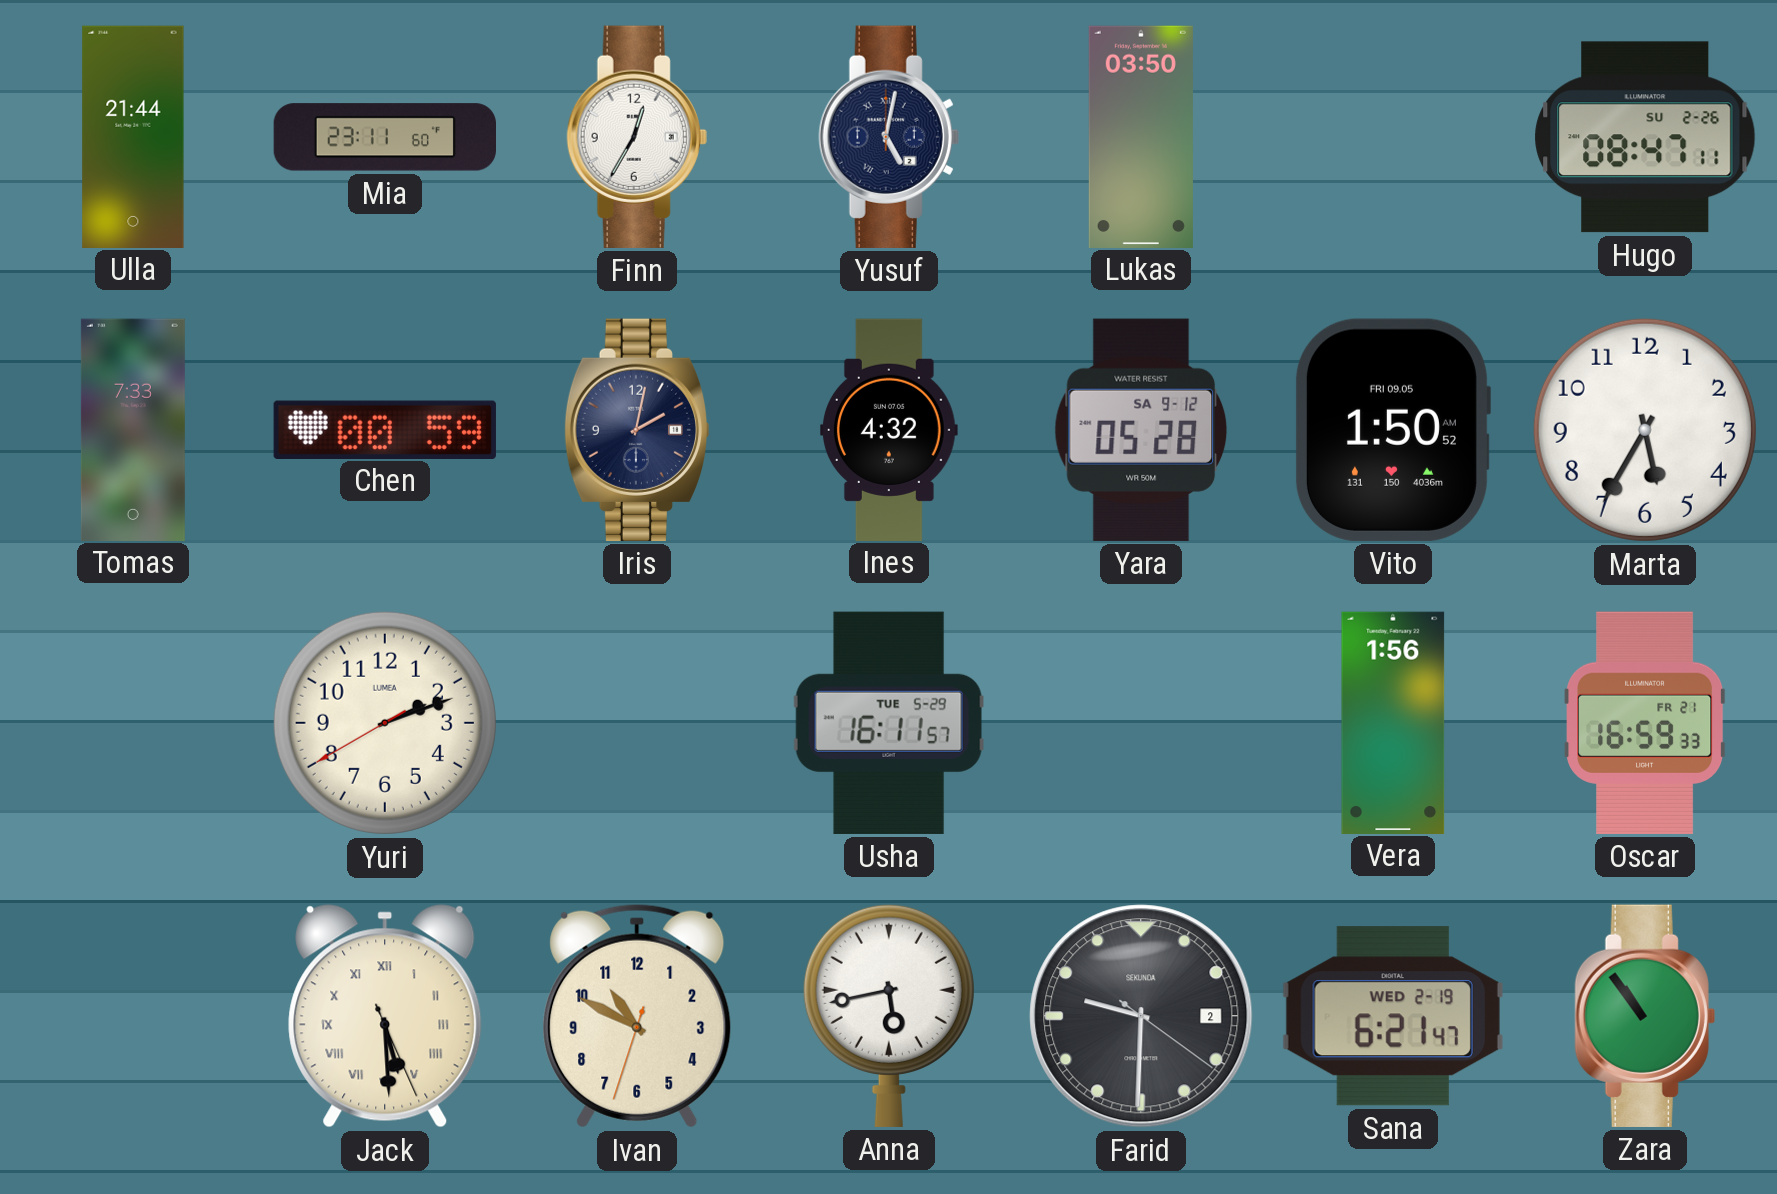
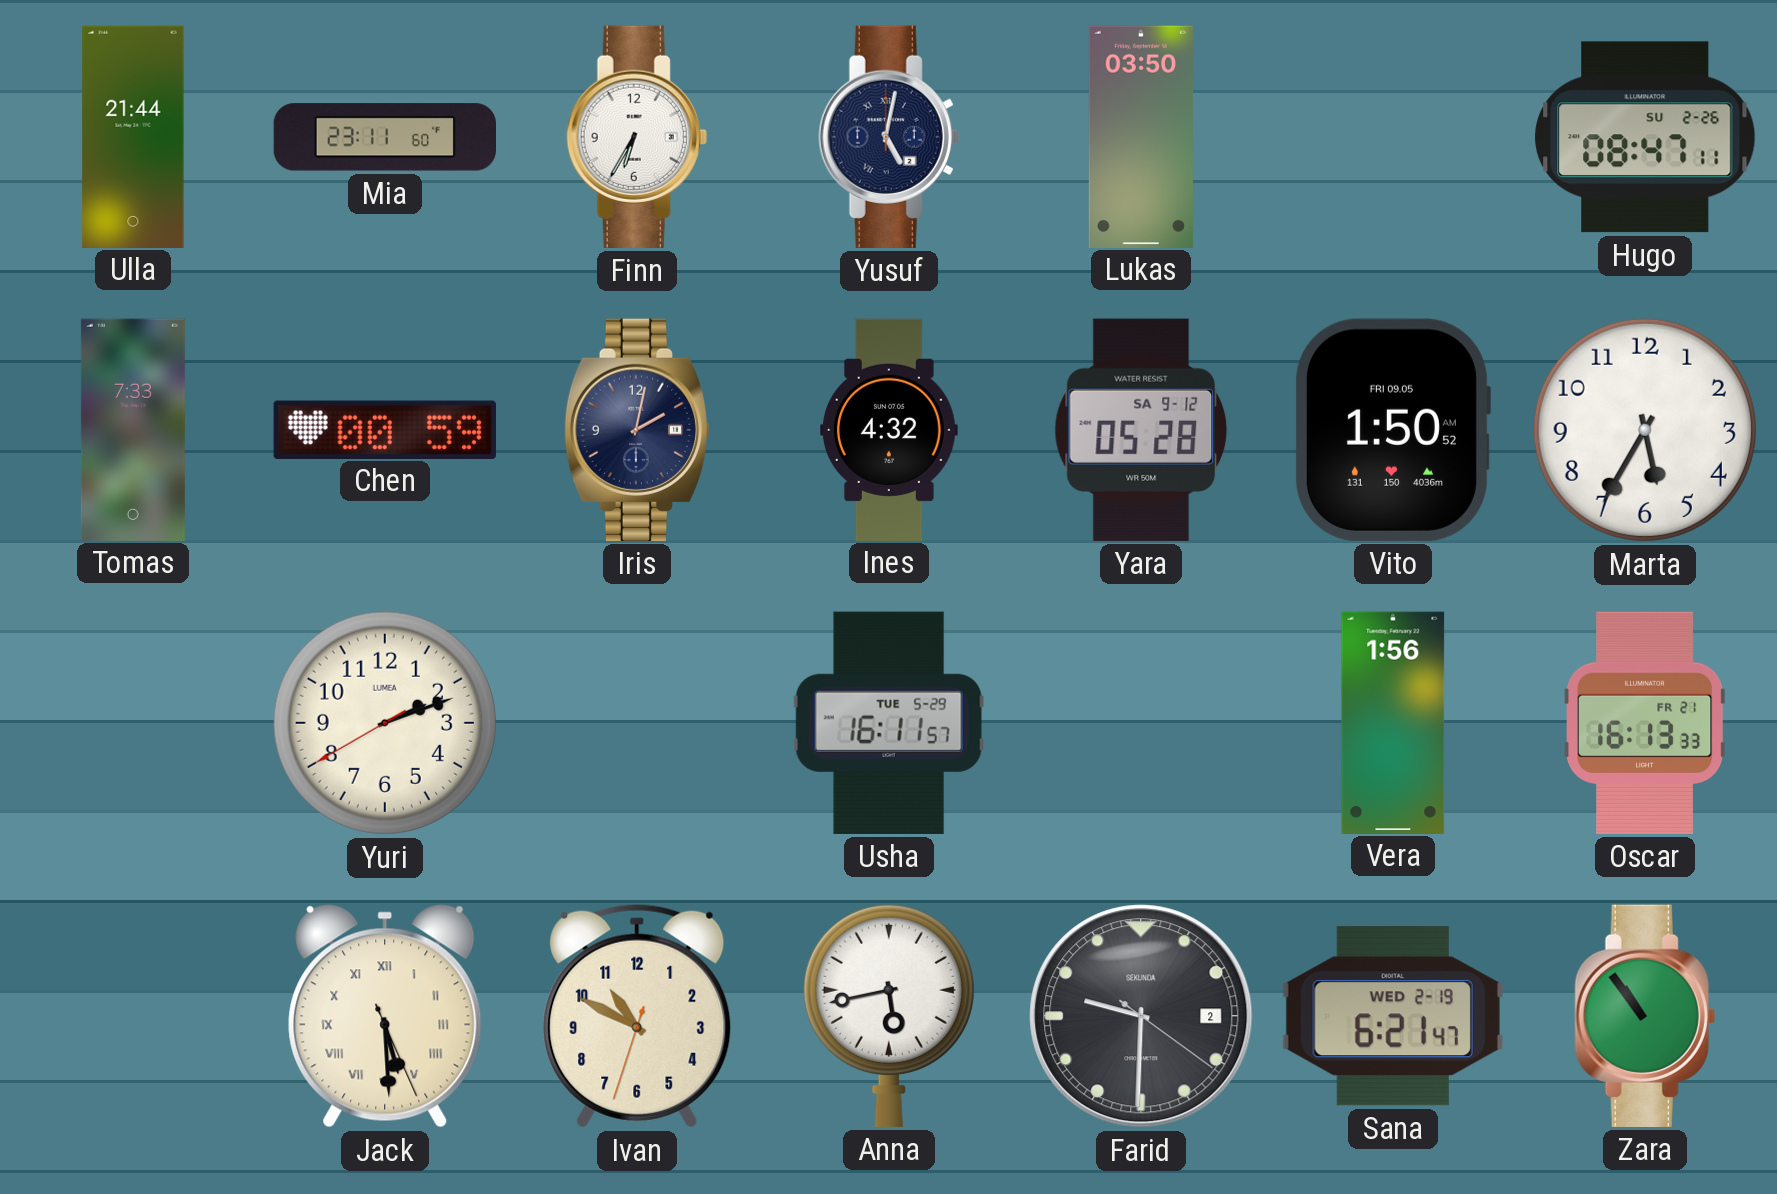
Finn: 12:35 -> 6:35
Oscar: 16:59 -> 16:13
